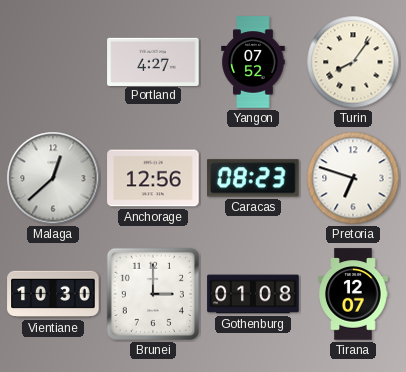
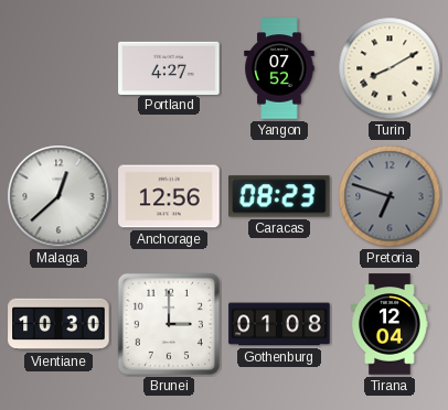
Turin: 8:06 -> 8:10
Pretoria dial: white -> grey
Tirana: 12:07 -> 12:04
